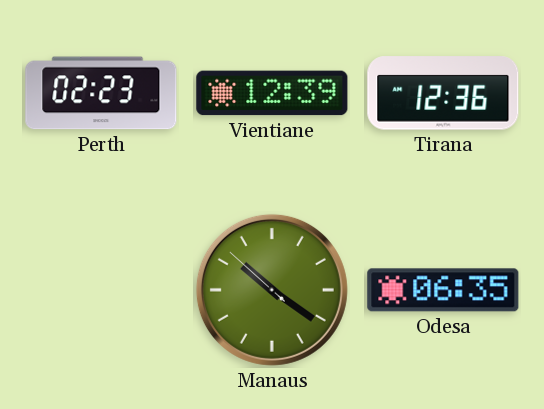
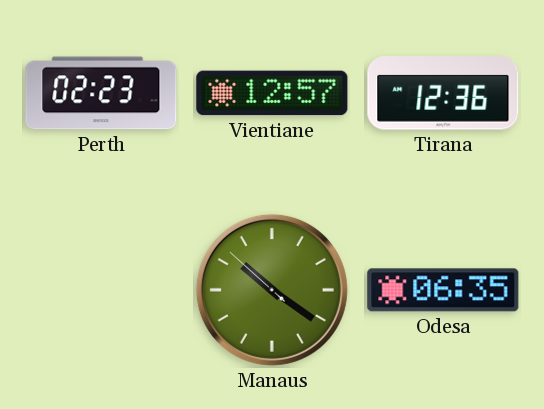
Vientiane: 12:39 -> 12:57
